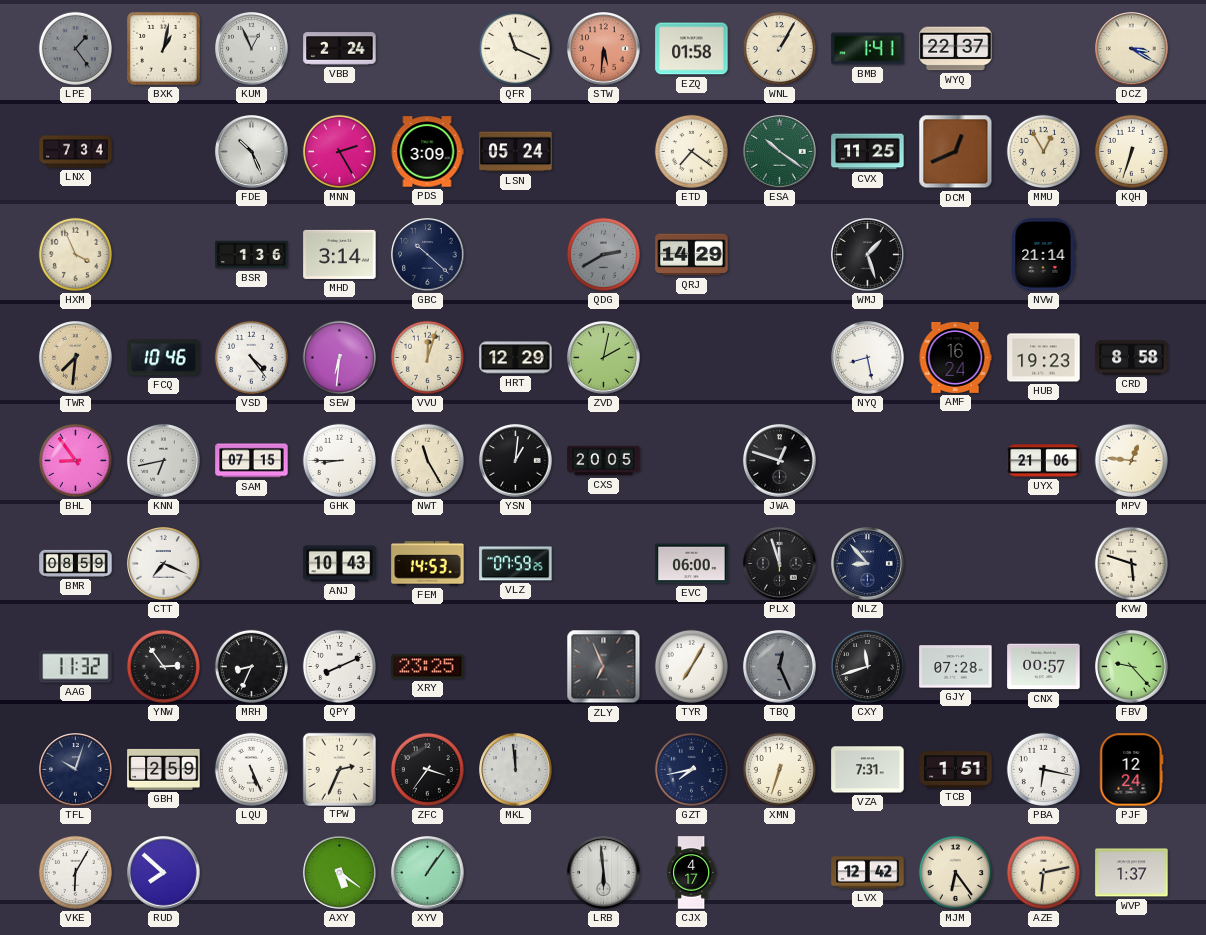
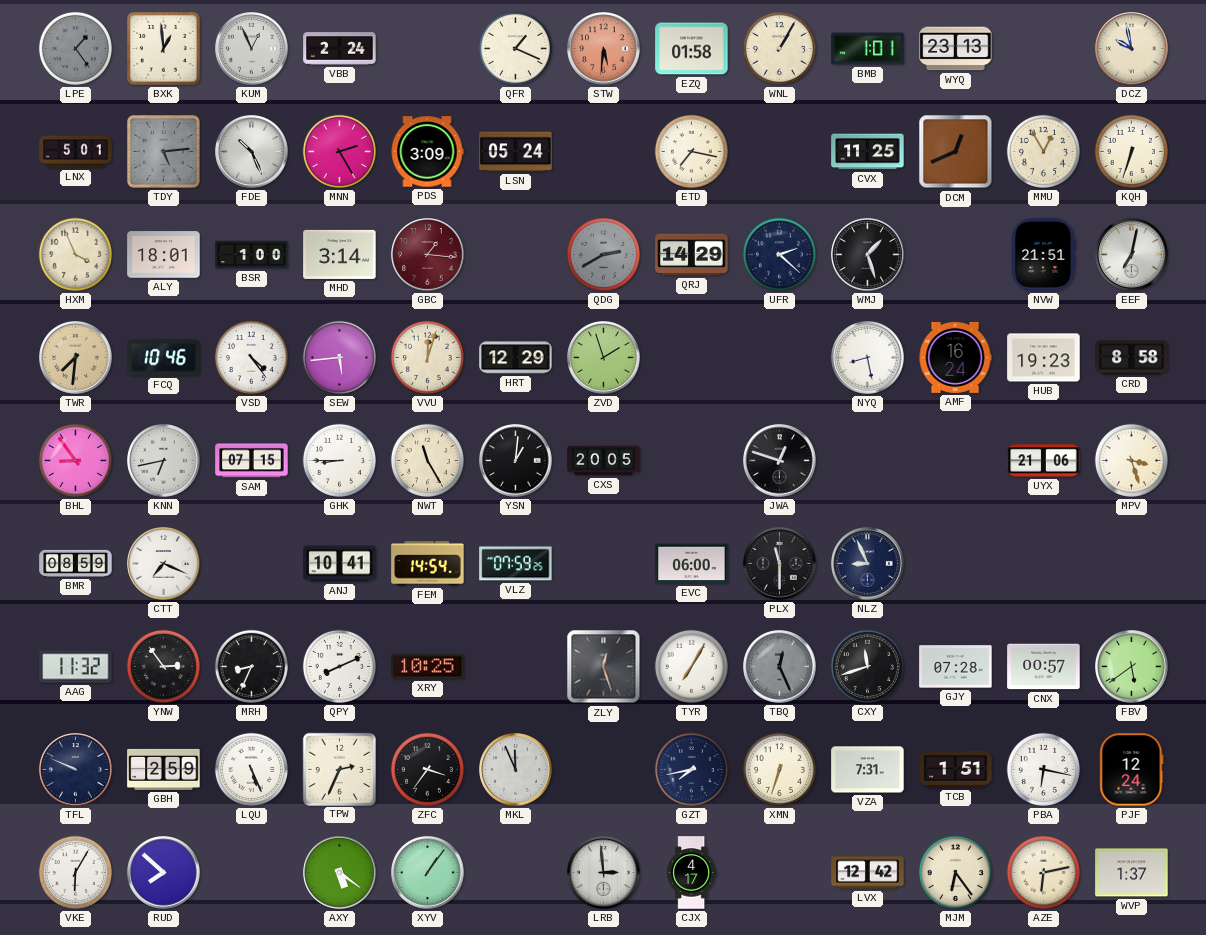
BXK: 1:02 -> 12:59
QFR: 11:19 -> 1:19
BMB: 1:41 -> 1:01
WYQ: 22:37 -> 23:13
DCZ: 3:20 -> 9:58
LNX: 7:34 -> 5:01
TDY: none -> 5:14
ETD: 7:21 -> 7:17
ESA: 10:21 -> none
ALY: none -> 18:01
BSR: 1:36 -> 1:00
GBC: 10:22 -> 1:16
GBC dial: navy -> burgundy
UFR: none -> 2:22
NVW: 21:14 -> 21:51
EEF: none -> 7:02
SEW: 6:31 -> 5:44
ZVD: 2:02 -> 1:57
MPV: 12:46 -> 3:27
ANJ: 10:43 -> 10:41
FEM: 14:53 -> 14:54
PLX: 11:57 -> 11:30
NLZ: 8:53 -> 8:56
KVW: 5:48 -> none
XRY: 23:25 -> 10:25
ZLY: 6:56 -> 12:27
FBV: 9:23 -> 5:39
TFL: 10:03 -> 9:49
MKL: 11:59 -> 11:56
LRB: 5:59 -> 2:59
